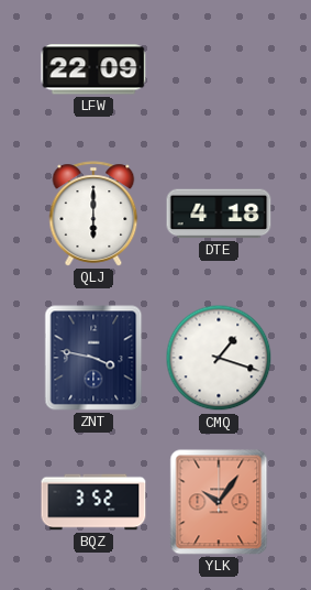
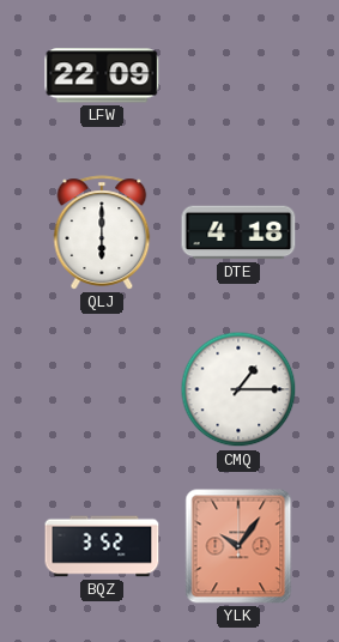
ZNT: 3:47 -> none
CMQ: 1:18 -> 1:15
